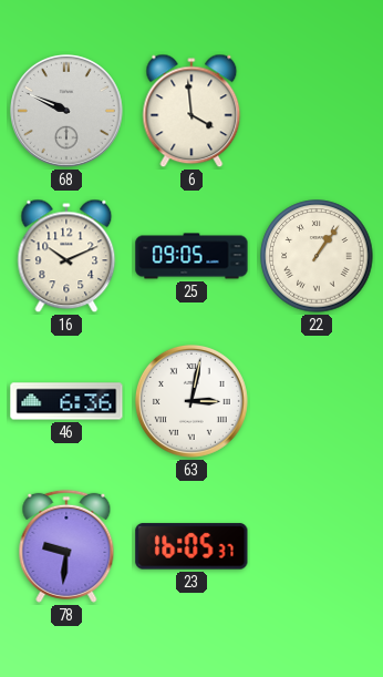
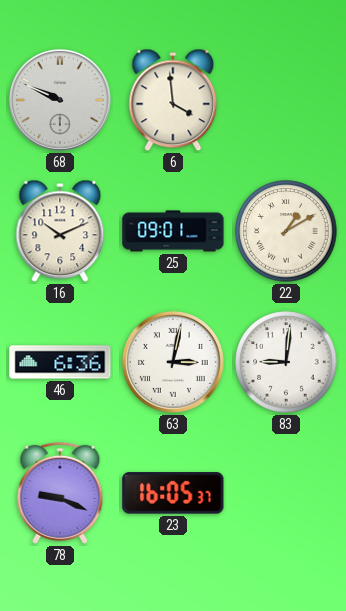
25: 09:05 -> 09:01
22: 1:06 -> 1:10
83: none -> 9:01
78: 9:31 -> 9:19
